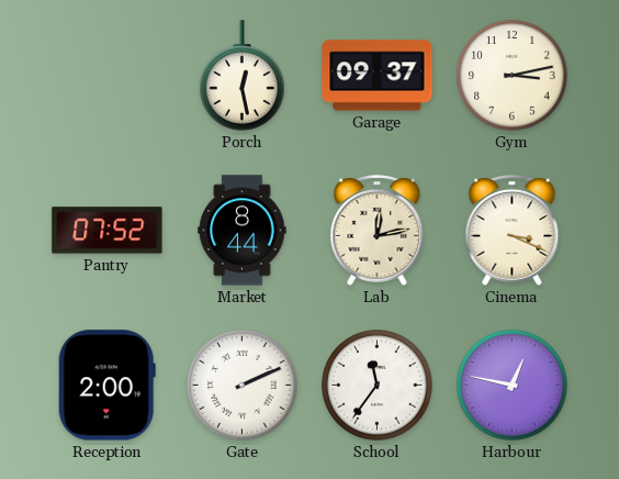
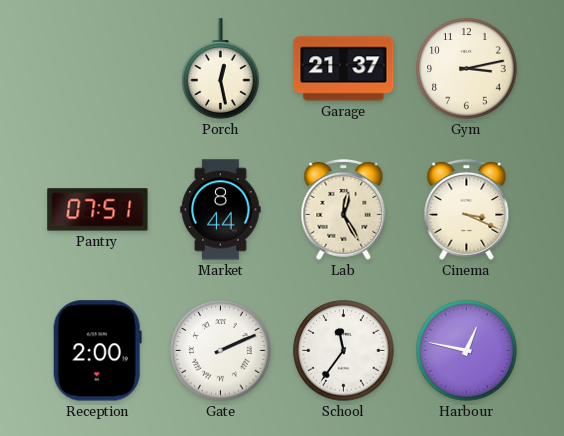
Garage: 09:37 -> 21:37
Pantry: 07:52 -> 07:51
Lab: 12:13 -> 12:25
